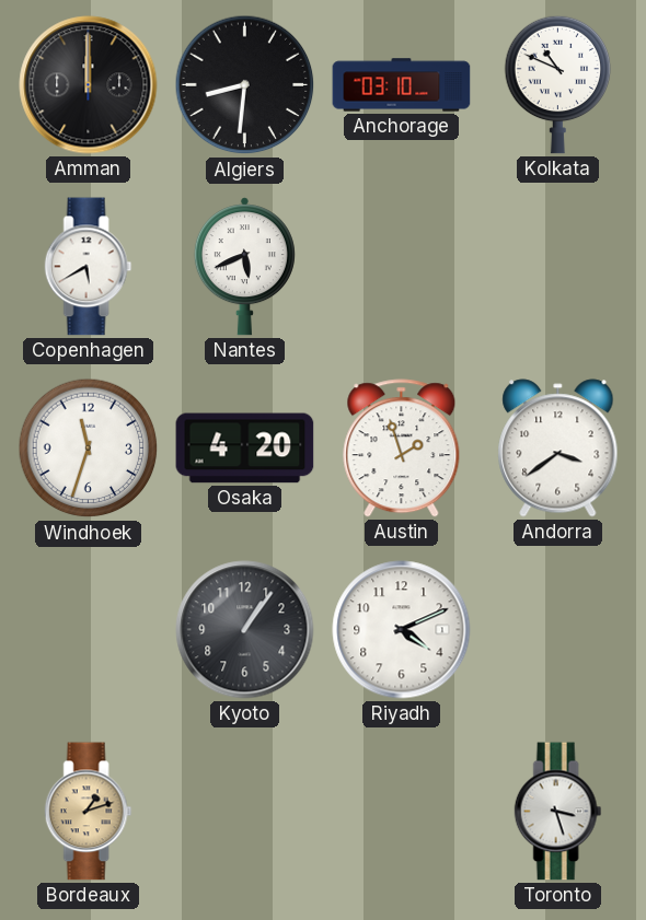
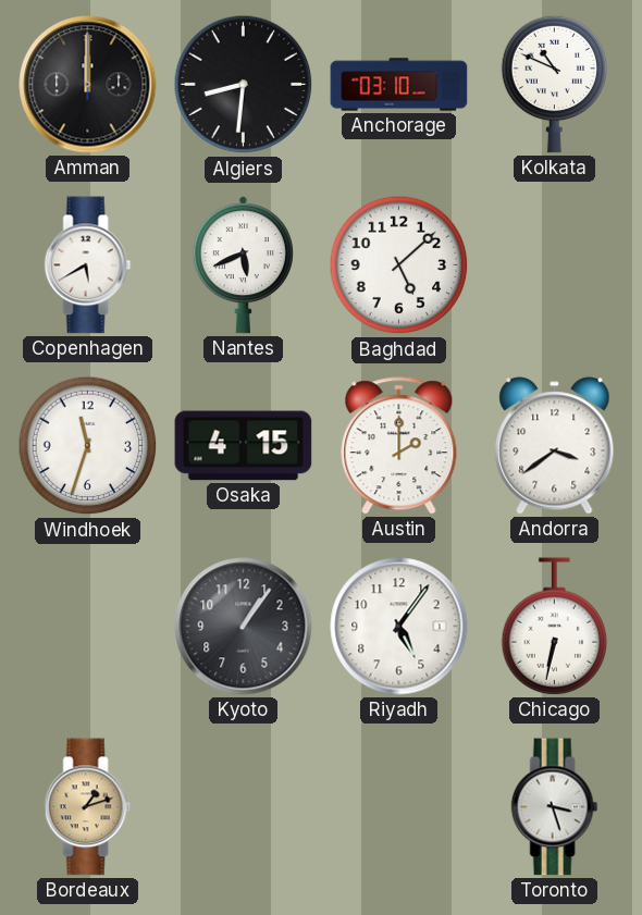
Baghdad: none -> 5:08
Osaka: 4:20 -> 4:15
Austin: 1:57 -> 2:00
Riyadh: 4:11 -> 5:06
Chicago: none -> 6:32
